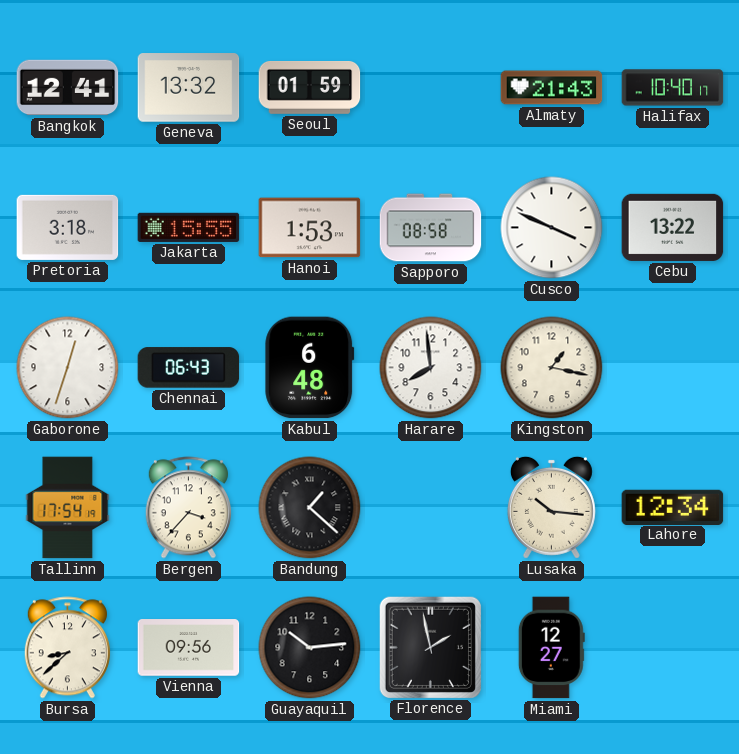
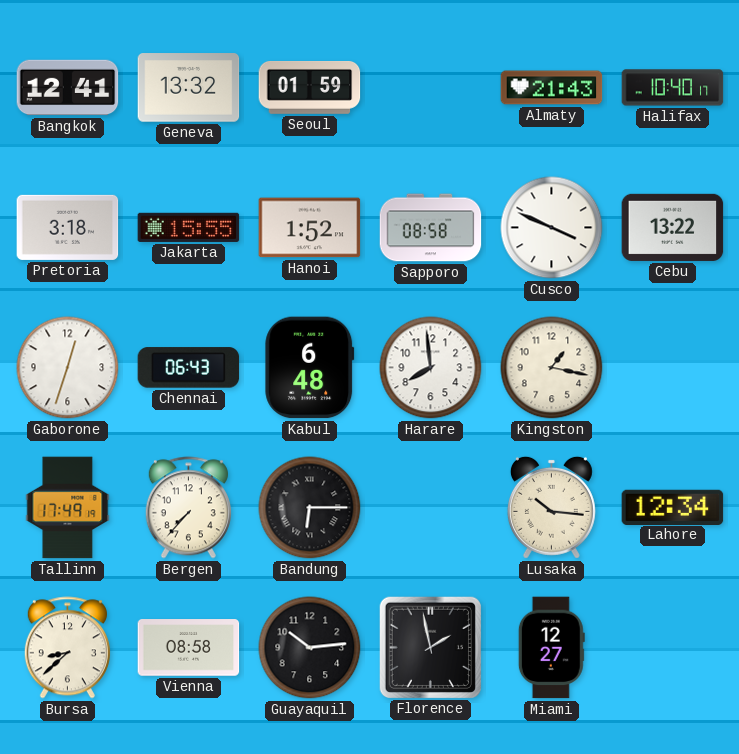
Hanoi: 1:53 -> 1:52
Tallinn: 17:54 -> 17:49
Bergen: 3:37 -> 7:37
Bandung: 1:22 -> 6:15
Vienna: 09:56 -> 08:58
